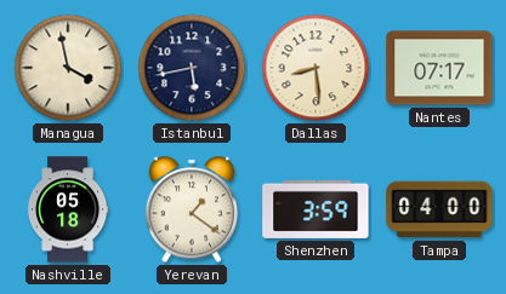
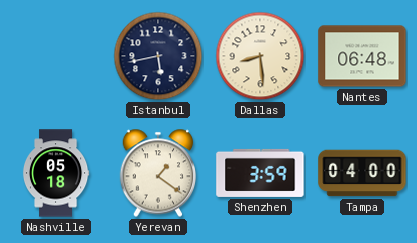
Managua: 3:58 -> none
Nantes: 07:17 -> 06:48
